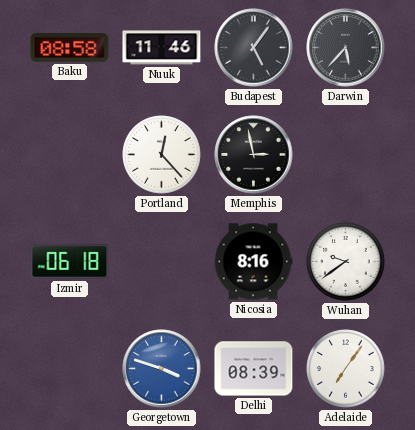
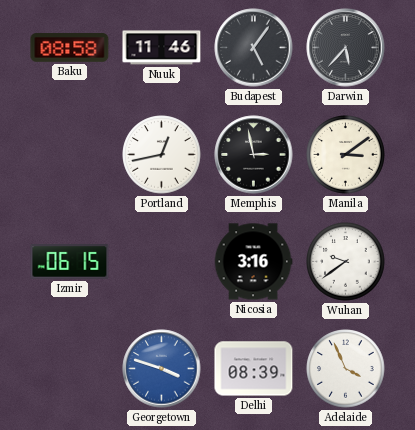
Portland: 12:23 -> 12:43
Manila: none -> 3:09
Izmir: 06:18 -> 06:15
Nicosia: 8:16 -> 3:16
Adelaide: 7:06 -> 3:56
